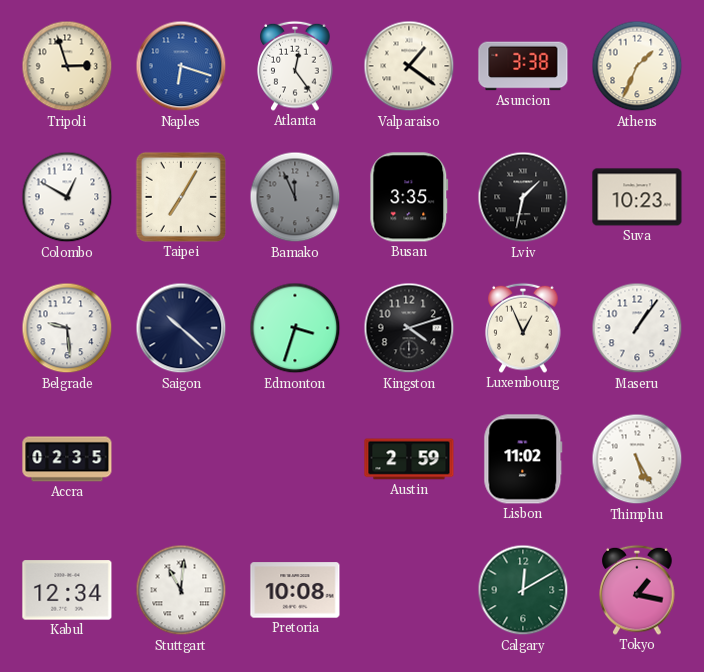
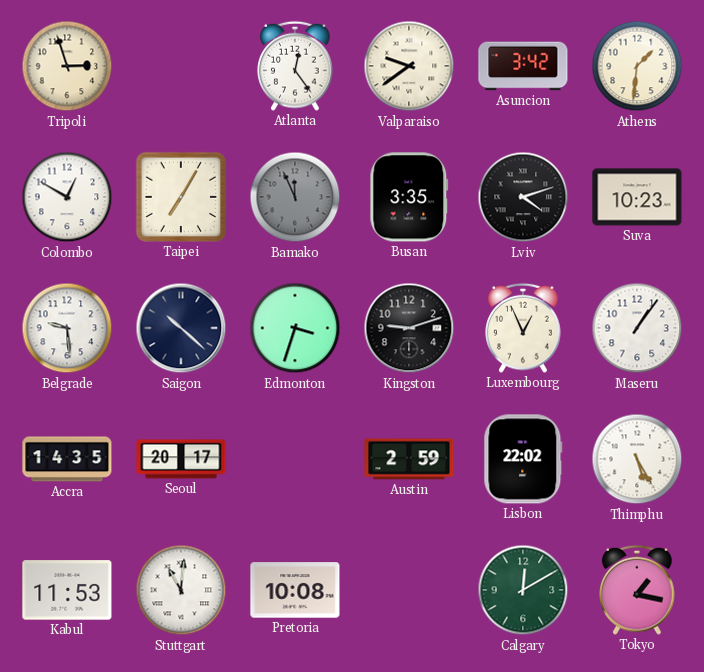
Naples: 6:18 -> none
Valparaiso: 1:21 -> 9:39
Asuncion: 3:38 -> 3:42
Athens: 1:34 -> 1:31
Lviv: 1:32 -> 4:12
Kingston: 4:12 -> 9:12
Accra: 02:35 -> 14:35
Seoul: none -> 20:17
Lisbon: 11:02 -> 22:02
Kabul: 12:34 -> 11:53
